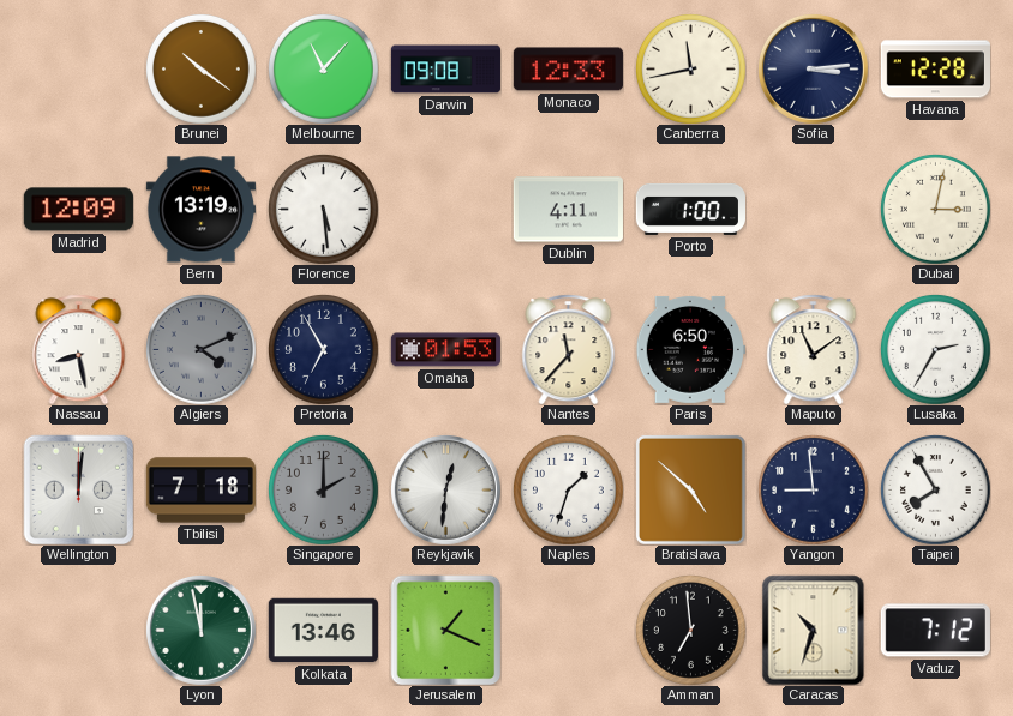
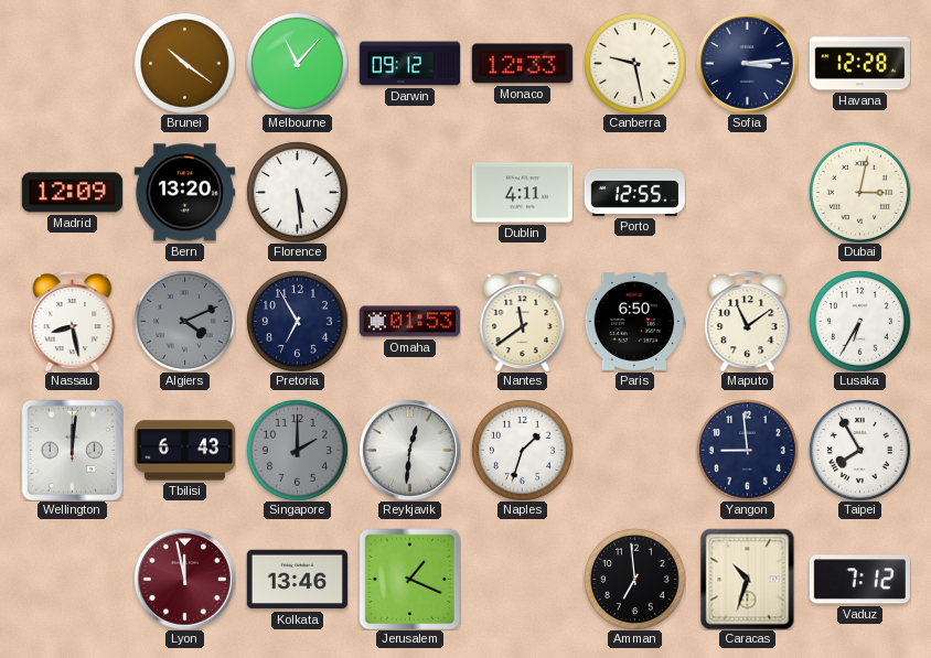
Darwin: 09:08 -> 09:12
Canberra: 11:43 -> 9:28
Bern: 13:19 -> 13:20
Porto: 1:00 -> 12:55
Nantes: 11:37 -> 11:39
Lusaka: 2:35 -> 6:35
Tbilisi: 7:18 -> 6:43
Bratislava: 4:52 -> none
Lyon dial: green -> burgundy
